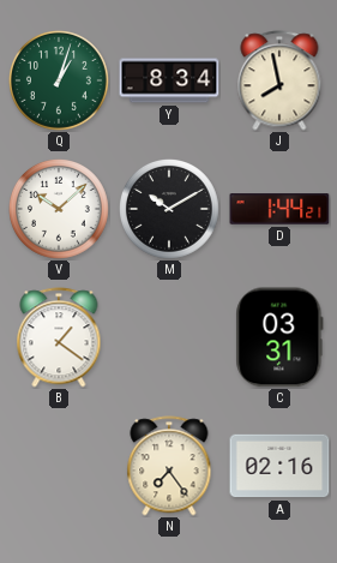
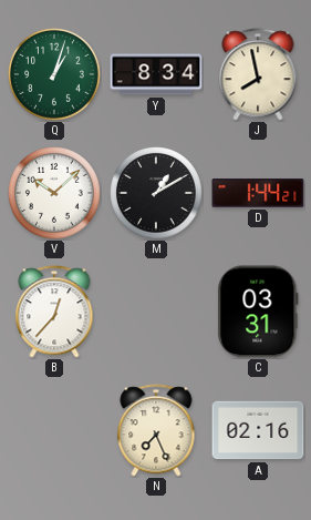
M: 10:10 -> 1:10
B: 1:21 -> 12:37
N: 7:24 -> 7:26
